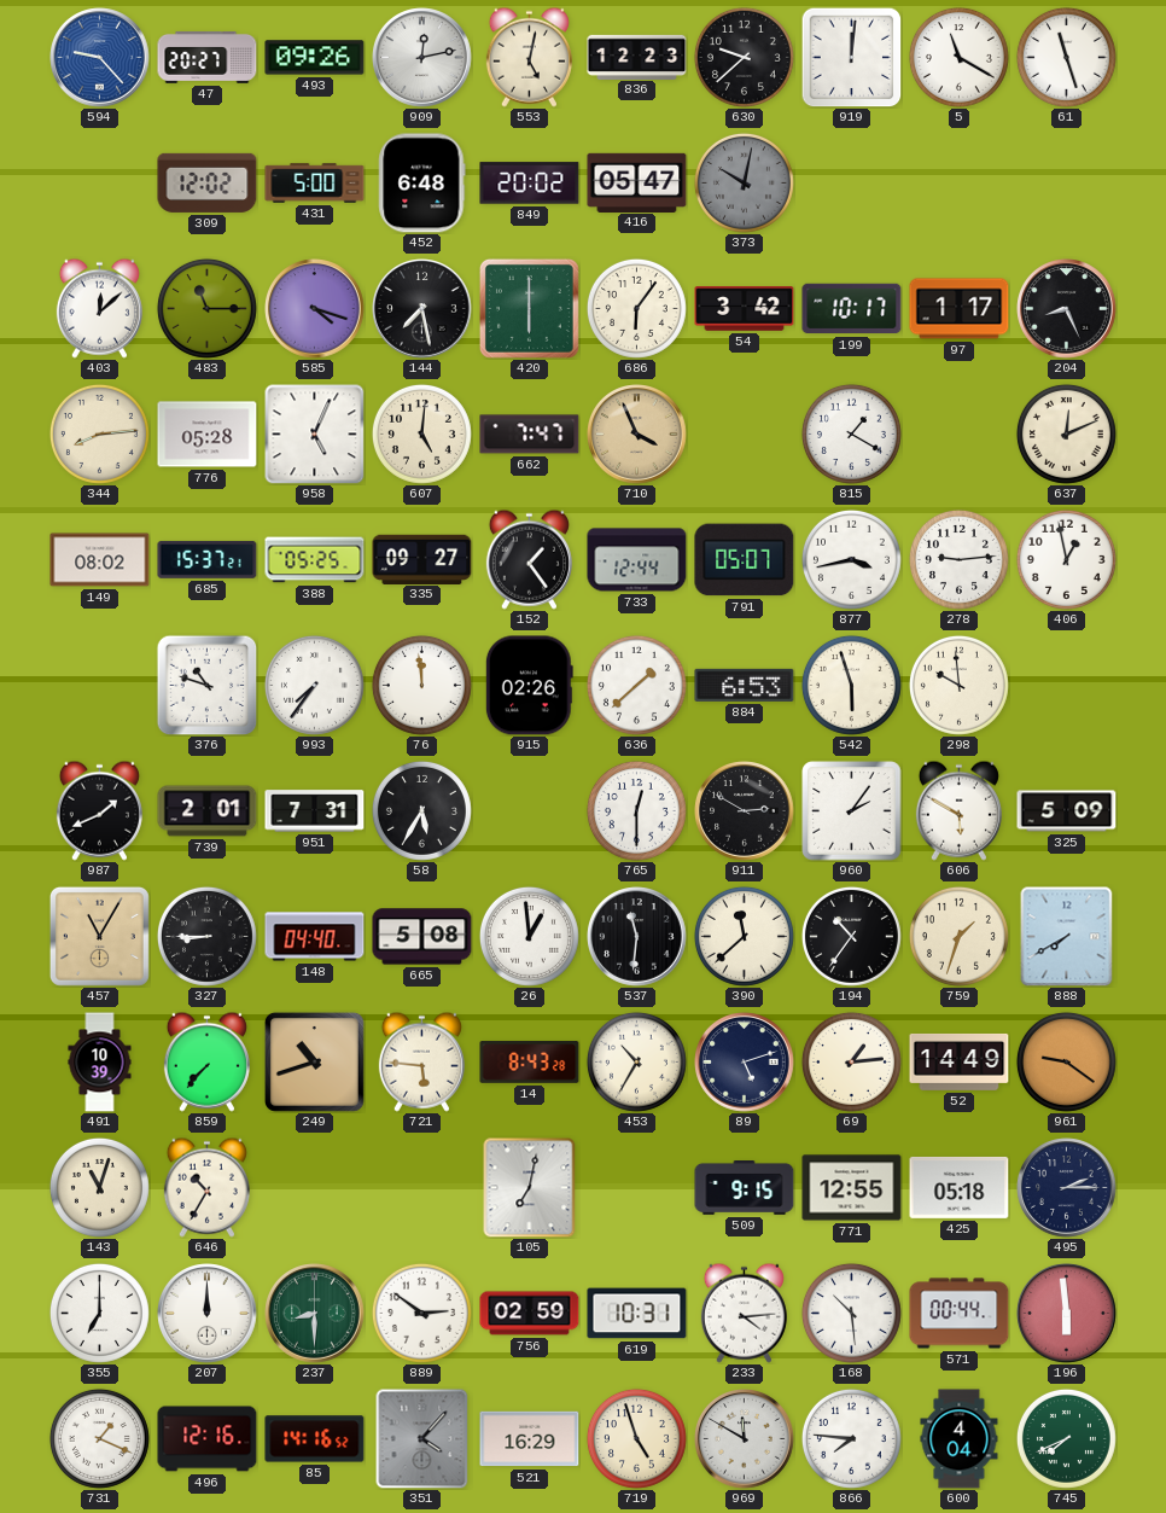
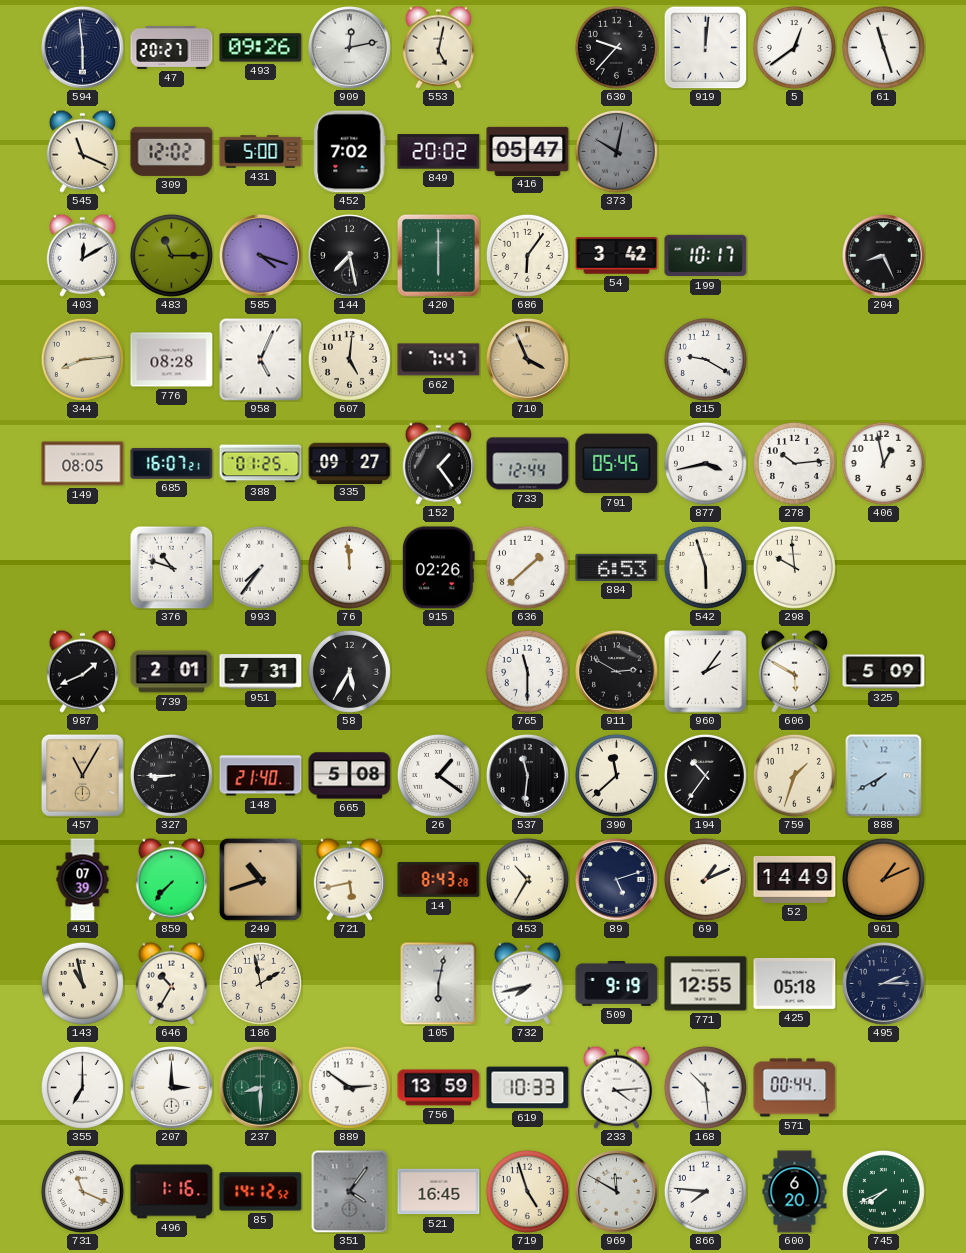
594: 9:23 -> 5:59
594 dial: blue -> navy
836: 12:23 -> none
630: 9:38 -> 9:37
5: 11:20 -> 12:39
545: none -> 11:19
452: 6:48 -> 7:02
403: 12:08 -> 12:10
97: 1:17 -> none
776: 05:28 -> 08:28
815: 1:20 -> 9:20
637: 12:11 -> none
149: 08:02 -> 08:05
685: 15:37 -> 16:07
388: 05:25 -> 01:25
791: 05:07 -> 05:45
278: 9:14 -> 10:14
765: 12:30 -> 11:30
148: 04:40 -> 21:40
26: 12:59 -> 1:21
491: 10:39 -> 07:39
721: 5:46 -> 5:43
69: 1:14 -> 1:11
961: 9:21 -> 1:11
143: 11:03 -> 10:58
186: none -> 1:58
105: 7:02 -> 6:02
732: none -> 7:43
509: 9:15 -> 9:19
207: 12:00 -> 3:00
756: 02:59 -> 13:59
619: 10:31 -> 10:33
196: 5:59 -> none
731: 1:19 -> 11:19
496: 12:16 -> 1:16
85: 14:16 -> 14:12
351: 4:07 -> 4:06
521: 16:29 -> 16:45
600: 4:04 -> 6:20
